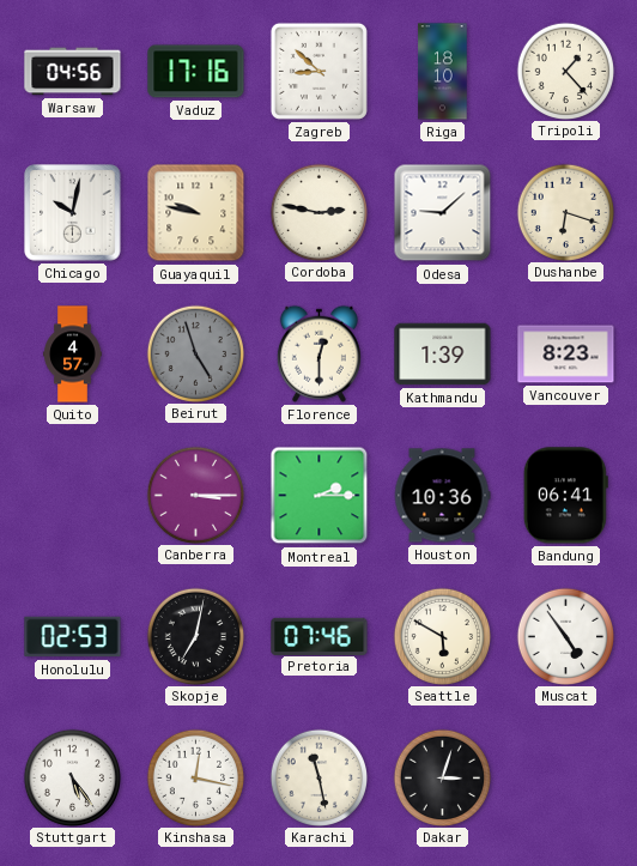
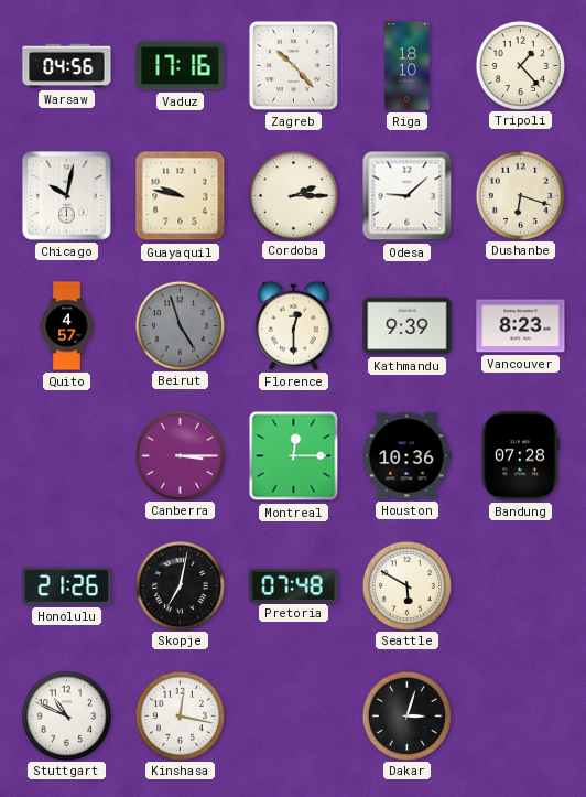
Zagreb: 8:52 -> 10:23
Cordoba: 2:47 -> 2:15
Kathmandu: 1:39 -> 9:39
Montreal: 2:15 -> 12:15
Bandung: 06:41 -> 07:28
Honolulu: 02:53 -> 21:26
Pretoria: 07:46 -> 07:48
Muscat: 4:54 -> none
Stuttgart: 5:24 -> 10:49
Karachi: 11:28 -> none
